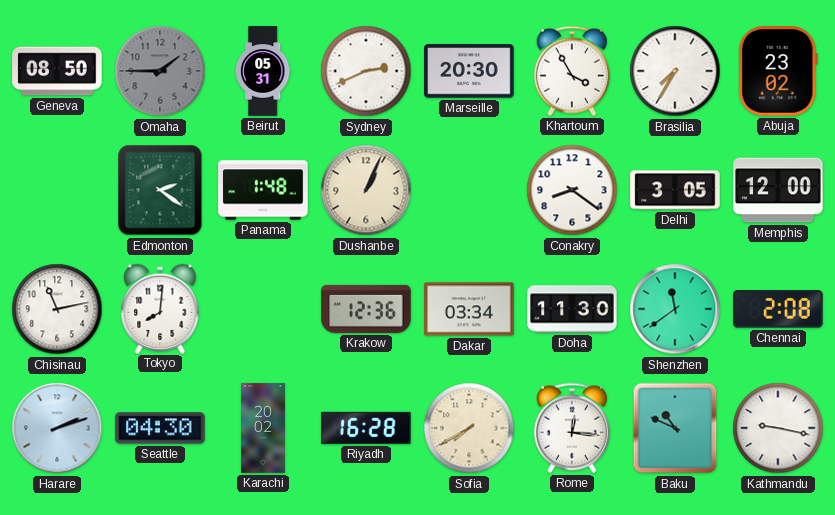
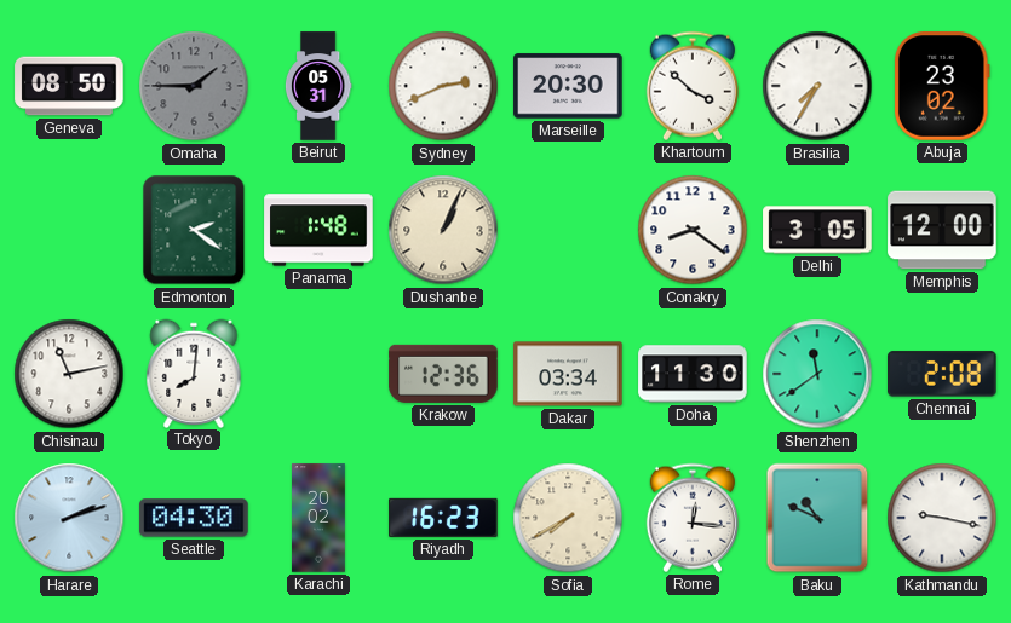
Khartoum: 3:55 -> 3:52
Riyadh: 16:28 -> 16:23
